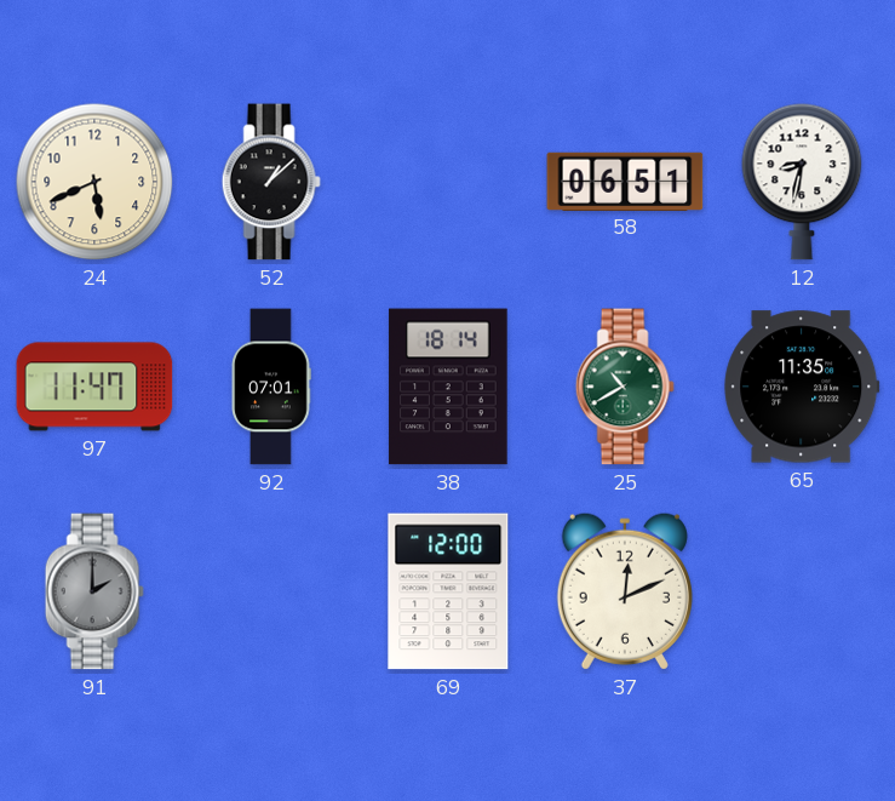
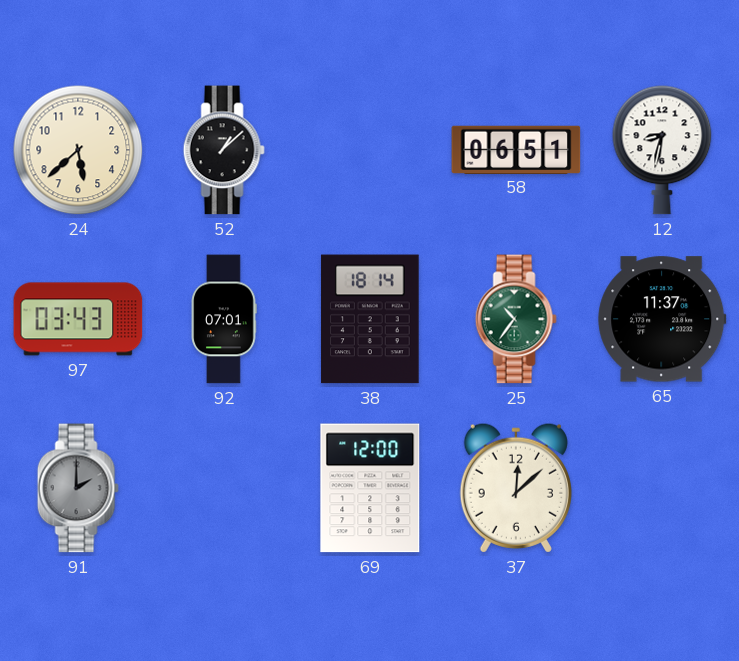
24: 5:41 -> 5:38
97: 11:47 -> 03:43
25: 10:40 -> 10:36
65: 11:35 -> 11:37
37: 12:11 -> 12:08
